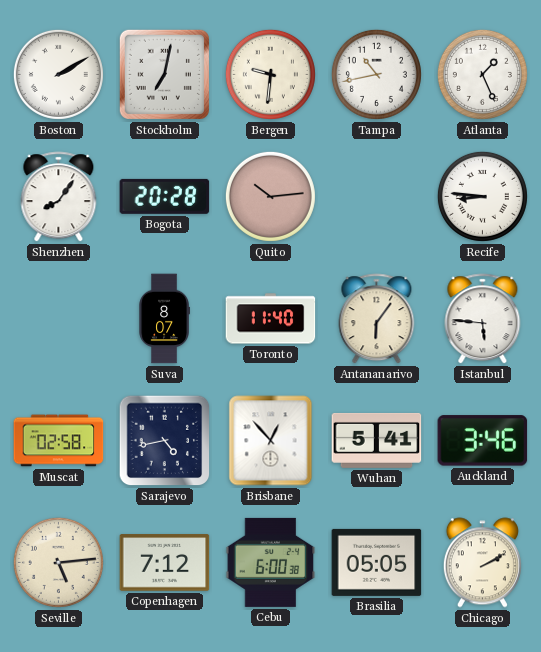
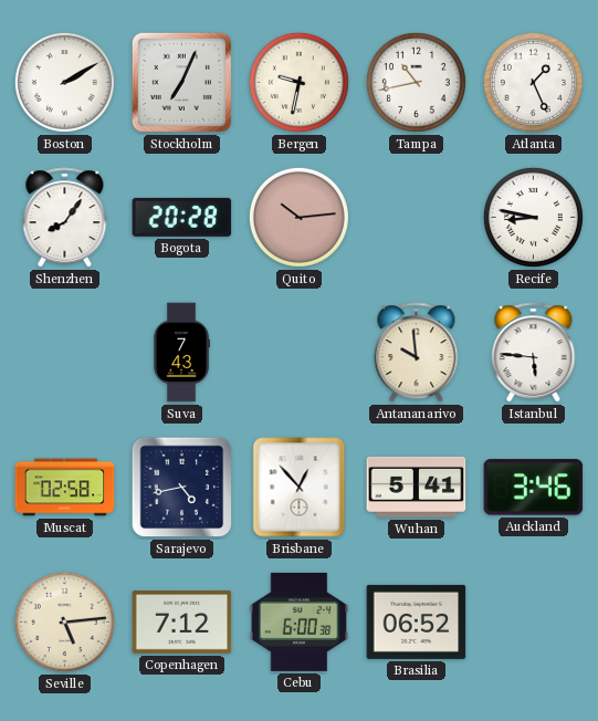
Stockholm: 7:02 -> 7:04
Bergen: 9:31 -> 9:32
Recife: 8:46 -> 8:47
Suva: 8:07 -> 7:43
Toronto: 11:40 -> none
Antananarivo: 6:06 -> 9:59
Brasilia: 05:05 -> 06:52
Chicago: 2:10 -> none
